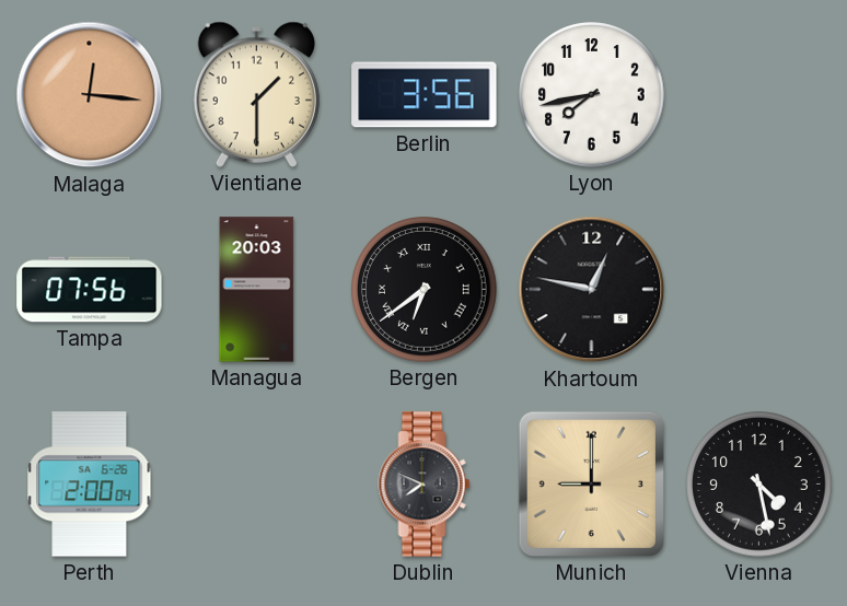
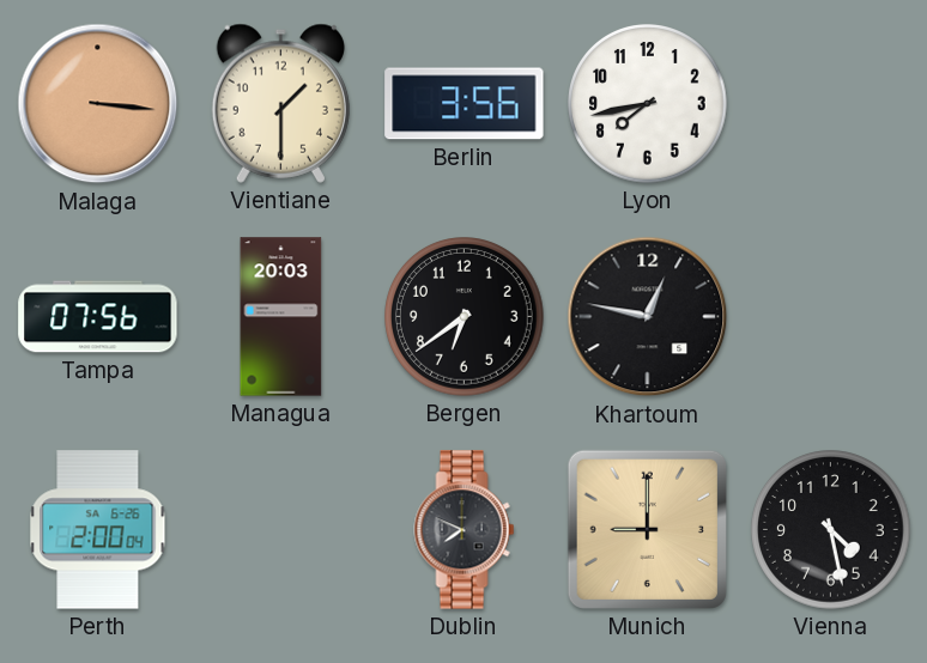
Malaga: 12:16 -> 3:16
Bergen numerals: Roman -> Arabic
